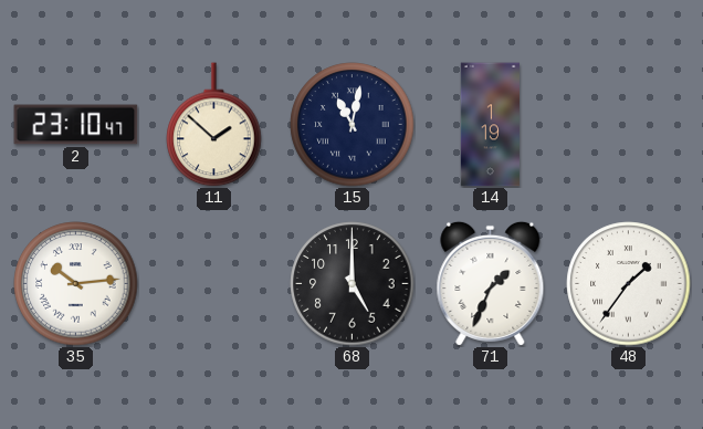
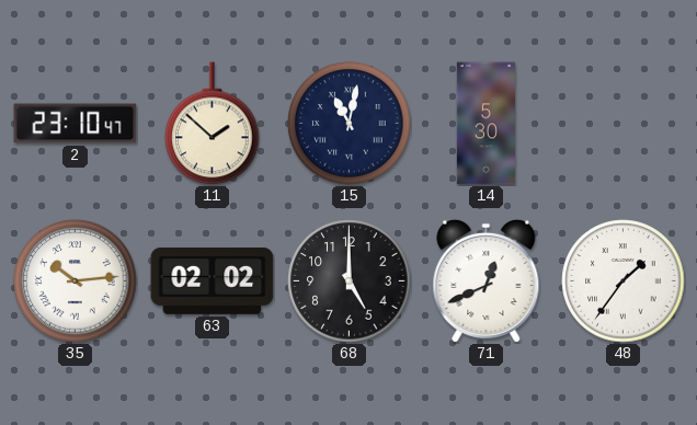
14: 1:19 -> 5:30
63: none -> 02:02
71: 1:34 -> 12:41
